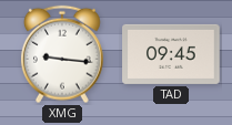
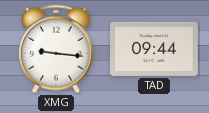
TAD: 09:45 -> 09:44
